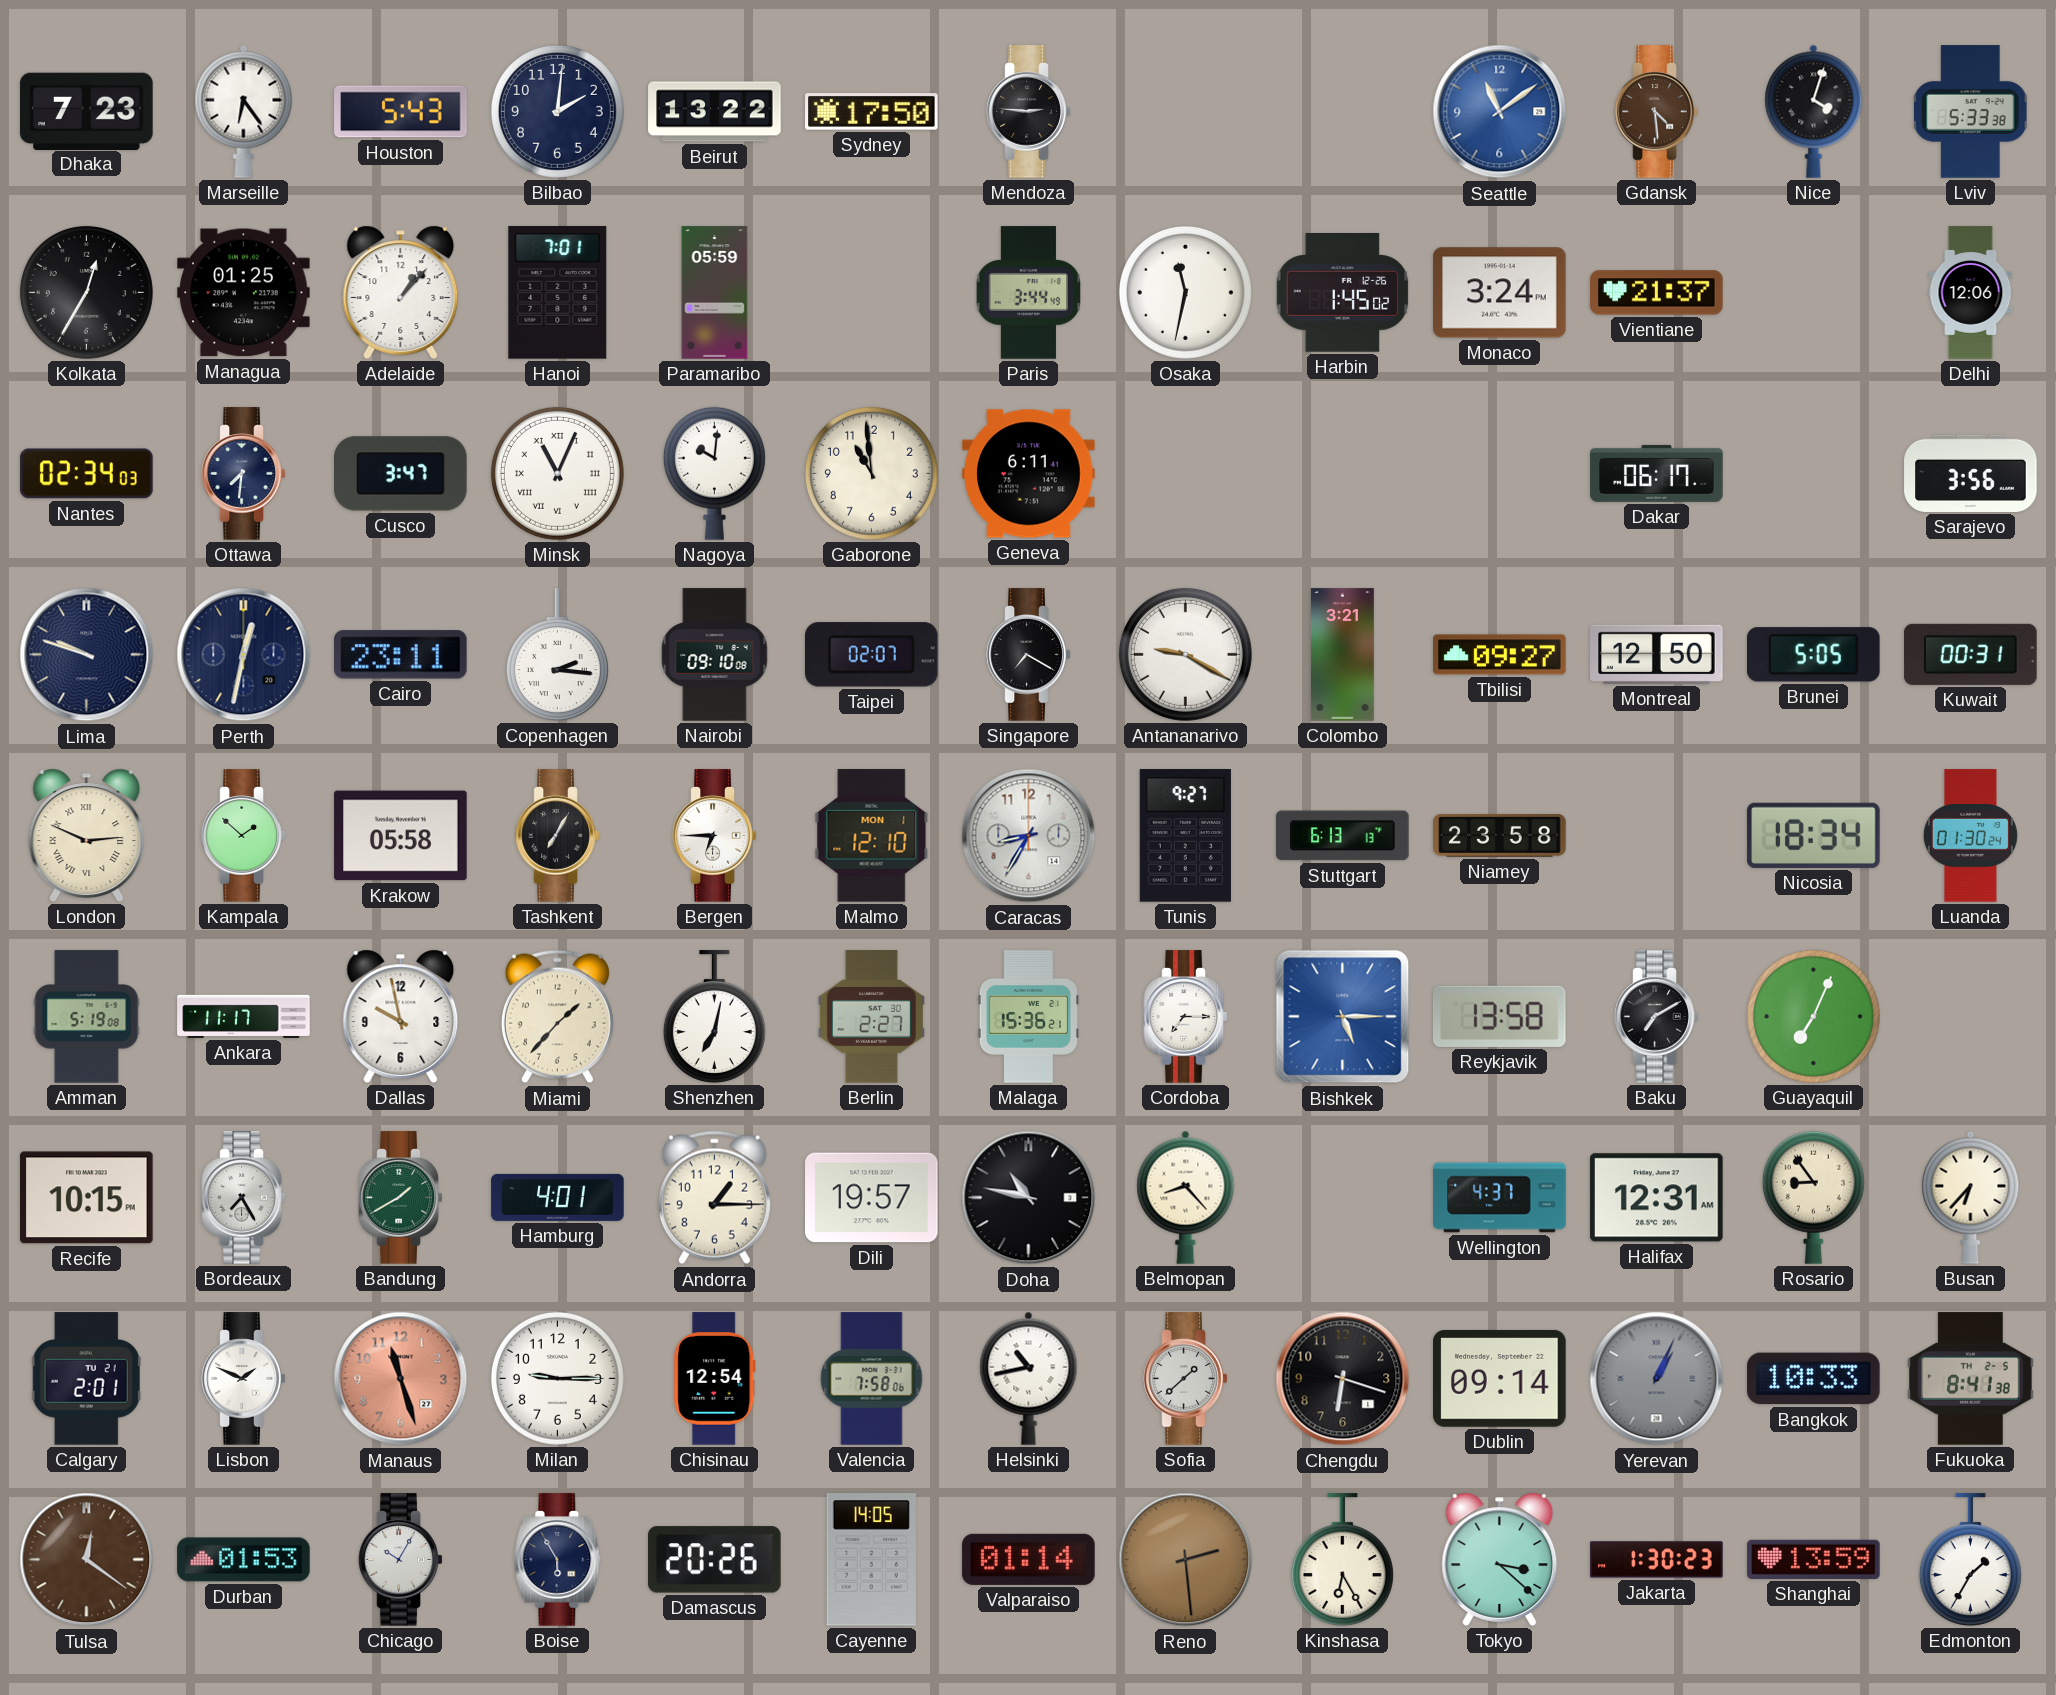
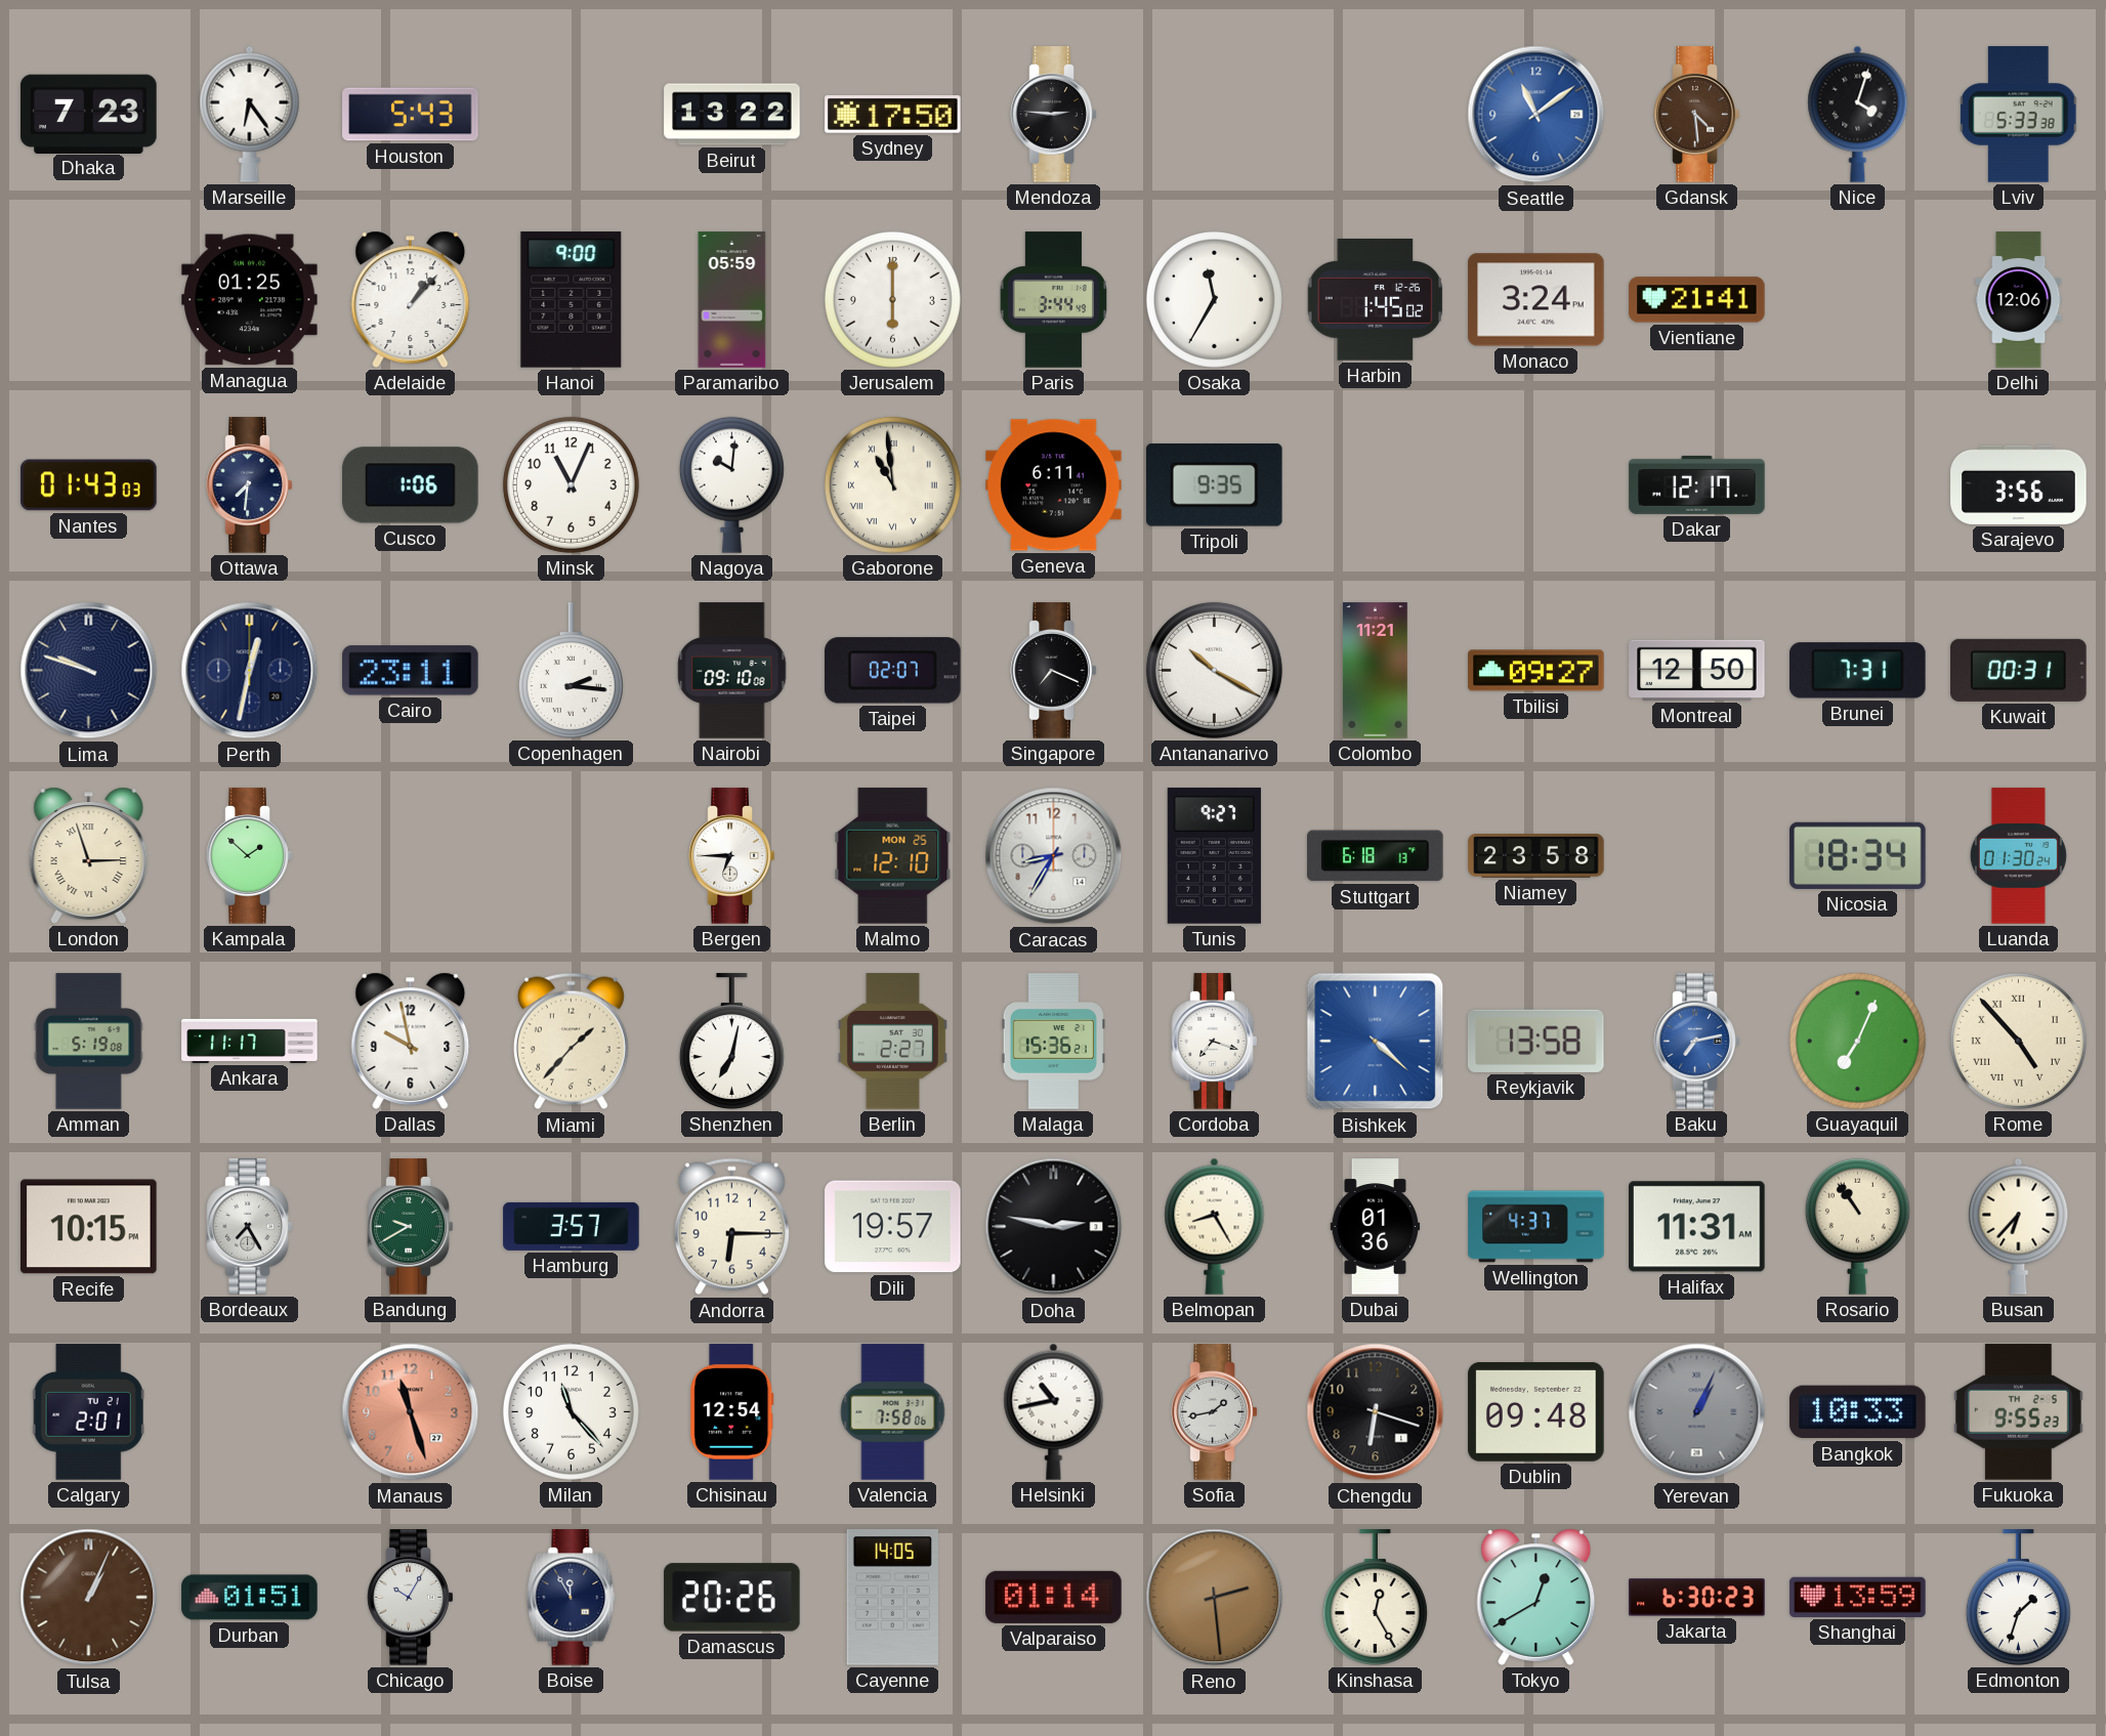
Bilbao: 2:01 -> none
Kolkata: 12:35 -> none
Hanoi: 7:01 -> 9:00
Jerusalem: none -> 6:00
Osaka: 11:32 -> 11:35
Vientiane: 21:37 -> 21:41
Nantes: 02:34 -> 01:43
Cusco: 3:47 -> 1:06
Minsk numerals: Roman -> Arabic
Gaborone numerals: Arabic -> Roman
Tripoli: none -> 9:35
Dakar: 06:17 -> 12:17
Singapore: 7:20 -> 7:19
Antananarivo: 9:20 -> 10:20
Colombo: 3:21 -> 11:21
Brunei: 5:05 -> 7:31
London: 2:49 -> 2:57
Krakow: 05:58 -> none
Tashkent: 7:05 -> none
Malmo date: MON 1 -> MON 25
Stuttgart: 6:13 -> 6:18
Cordoba: 7:15 -> 7:18
Bishkek: 5:15 -> 4:22
Baku: 7:10 -> 7:13
Baku dial: black -> blue
Rome: none -> 4:53
Bandung: 1:40 -> 9:40
Hamburg: 4:01 -> 3:57
Andorra: 1:15 -> 6:15
Doha: 10:47 -> 2:47
Belmopan: 8:23 -> 8:25
Dubai: none -> 01:36
Halifax: 12:31 -> 11:31
Rosario: 8:54 -> 10:54
Lisbon: 1:49 -> none
Milan: 9:15 -> 11:23
Sofia: 1:38 -> 1:43
Dublin: 09:14 -> 09:48
Fukuoka: 8:41 -> 9:55
Tulsa: 12:21 -> 1:04
Durban: 01:53 -> 01:51
Boise: 5:55 -> 11:55
Kinshasa: 6:25 -> 12:25
Tokyo: 3:22 -> 12:40
Jakarta: 1:30 -> 6:30
Edmonton: 1:35 -> 1:33
